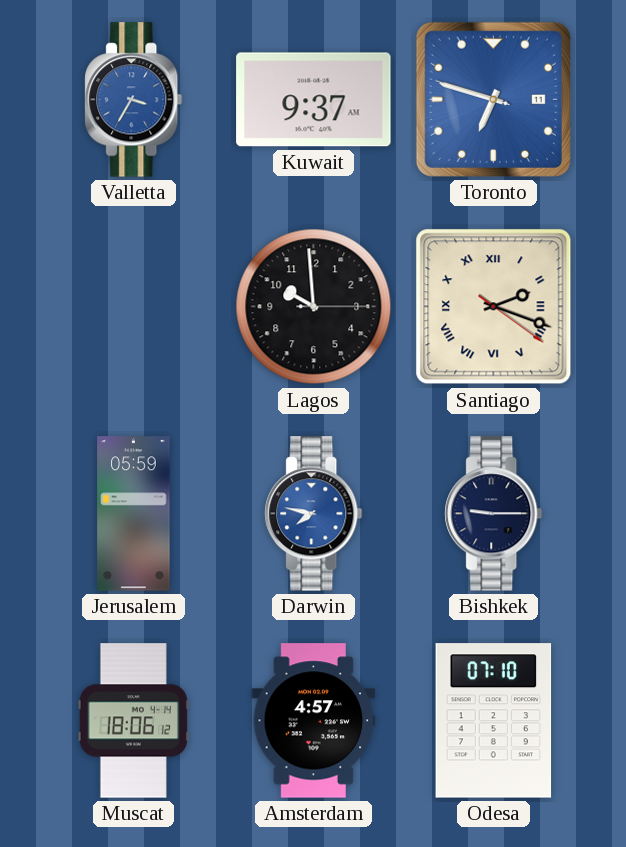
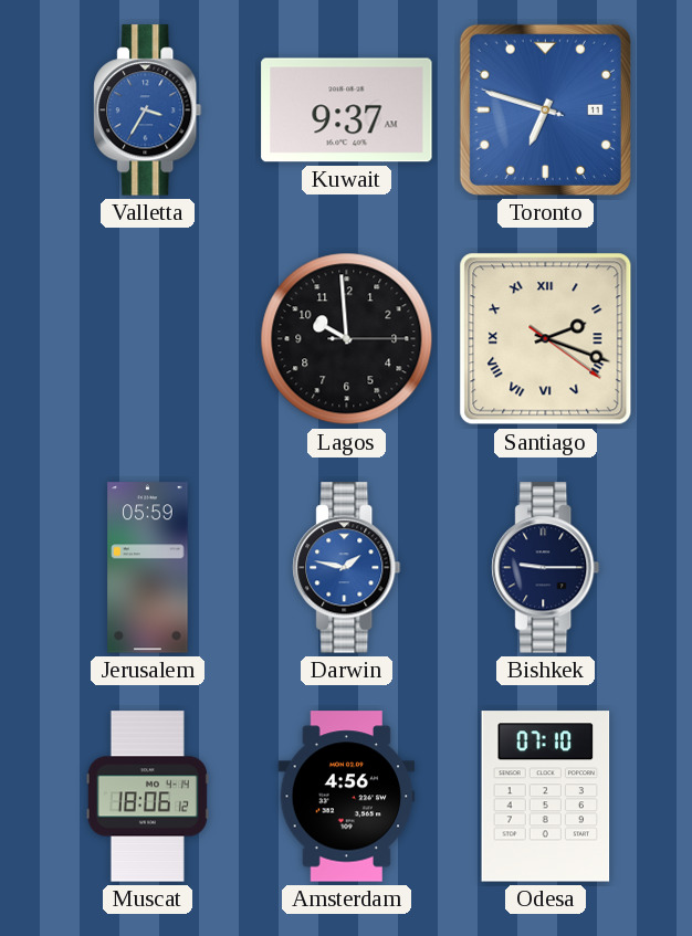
Darwin: 7:47 -> 1:47
Amsterdam: 4:57 -> 4:56
